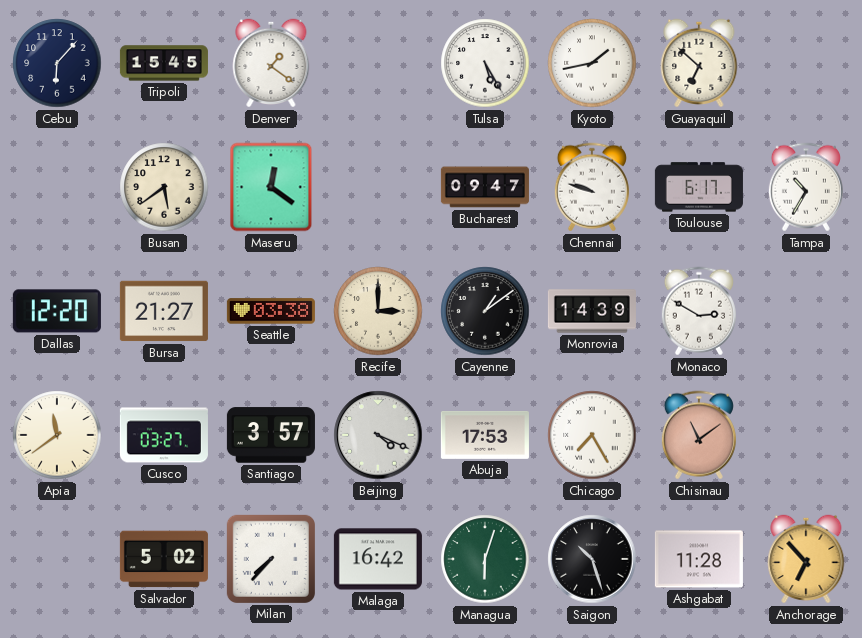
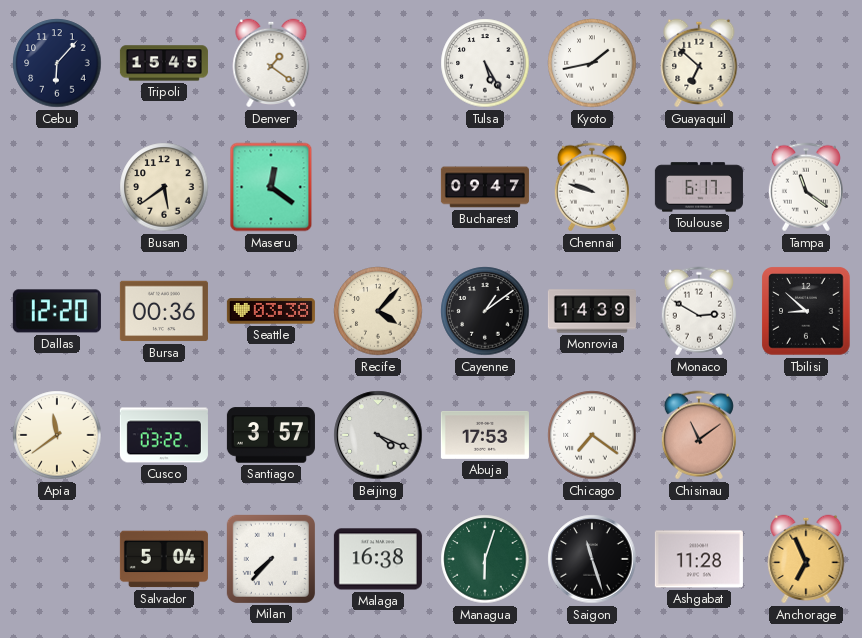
Tampa: 10:35 -> 11:21
Bursa: 21:27 -> 00:36
Recife: 3:00 -> 4:07
Tbilisi: none -> 8:52
Cusco: 03:27 -> 03:22
Chicago: 7:25 -> 7:21
Salvador: 5:02 -> 5:04
Malaga: 16:42 -> 16:38
Saigon: 10:27 -> 11:27
Anchorage: 6:53 -> 6:56
